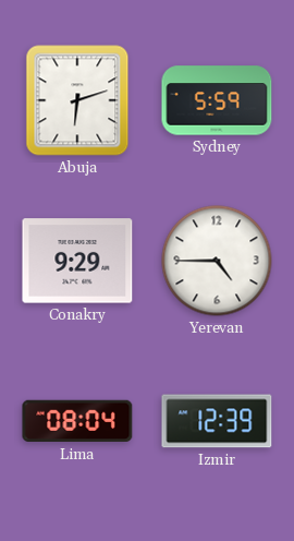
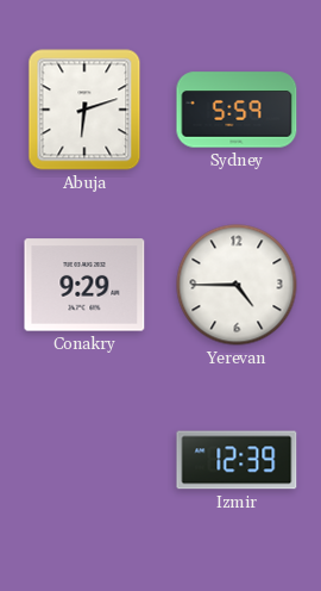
Lima: 08:04 -> none
